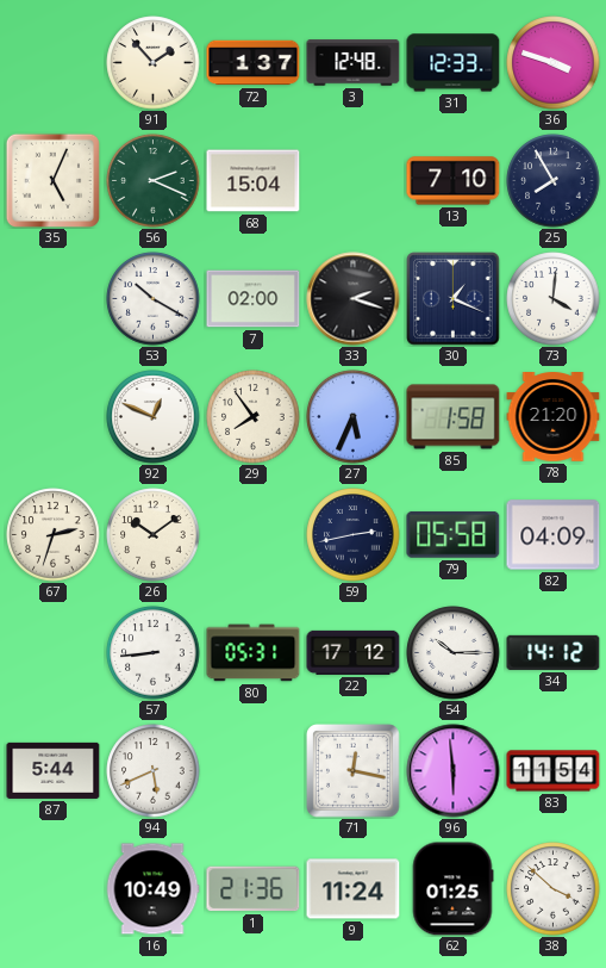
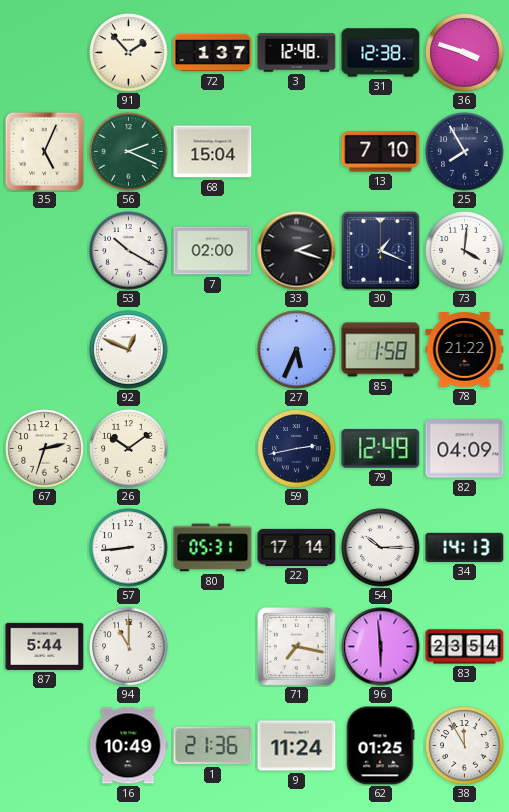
31: 12:33 -> 12:38
29: 7:54 -> none
78: 21:20 -> 21:22
79: 05:58 -> 12:49
22: 17:12 -> 17:14
34: 14:12 -> 14:13
94: 5:41 -> 11:00
71: 12:17 -> 7:17
83: 11:54 -> 23:54
38: 3:52 -> 11:55
